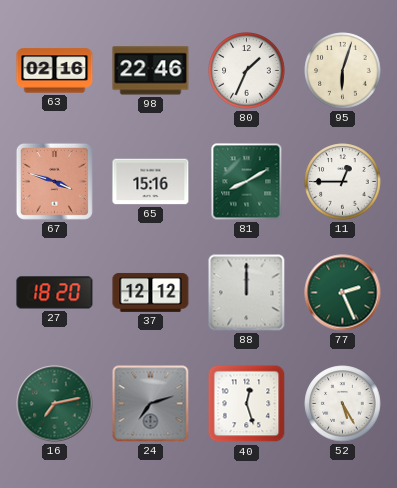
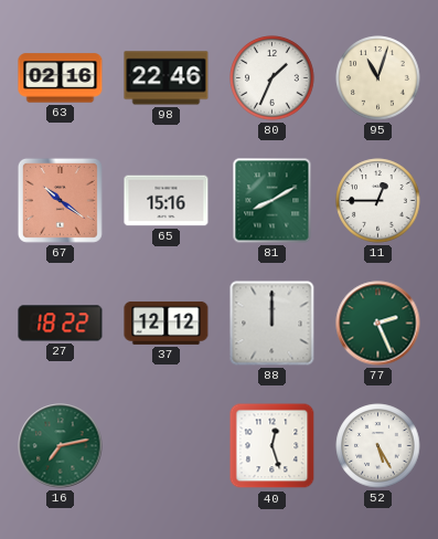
95: 6:03 -> 11:03
67: 3:48 -> 10:21
27: 18:20 -> 18:22
24: 7:12 -> none
